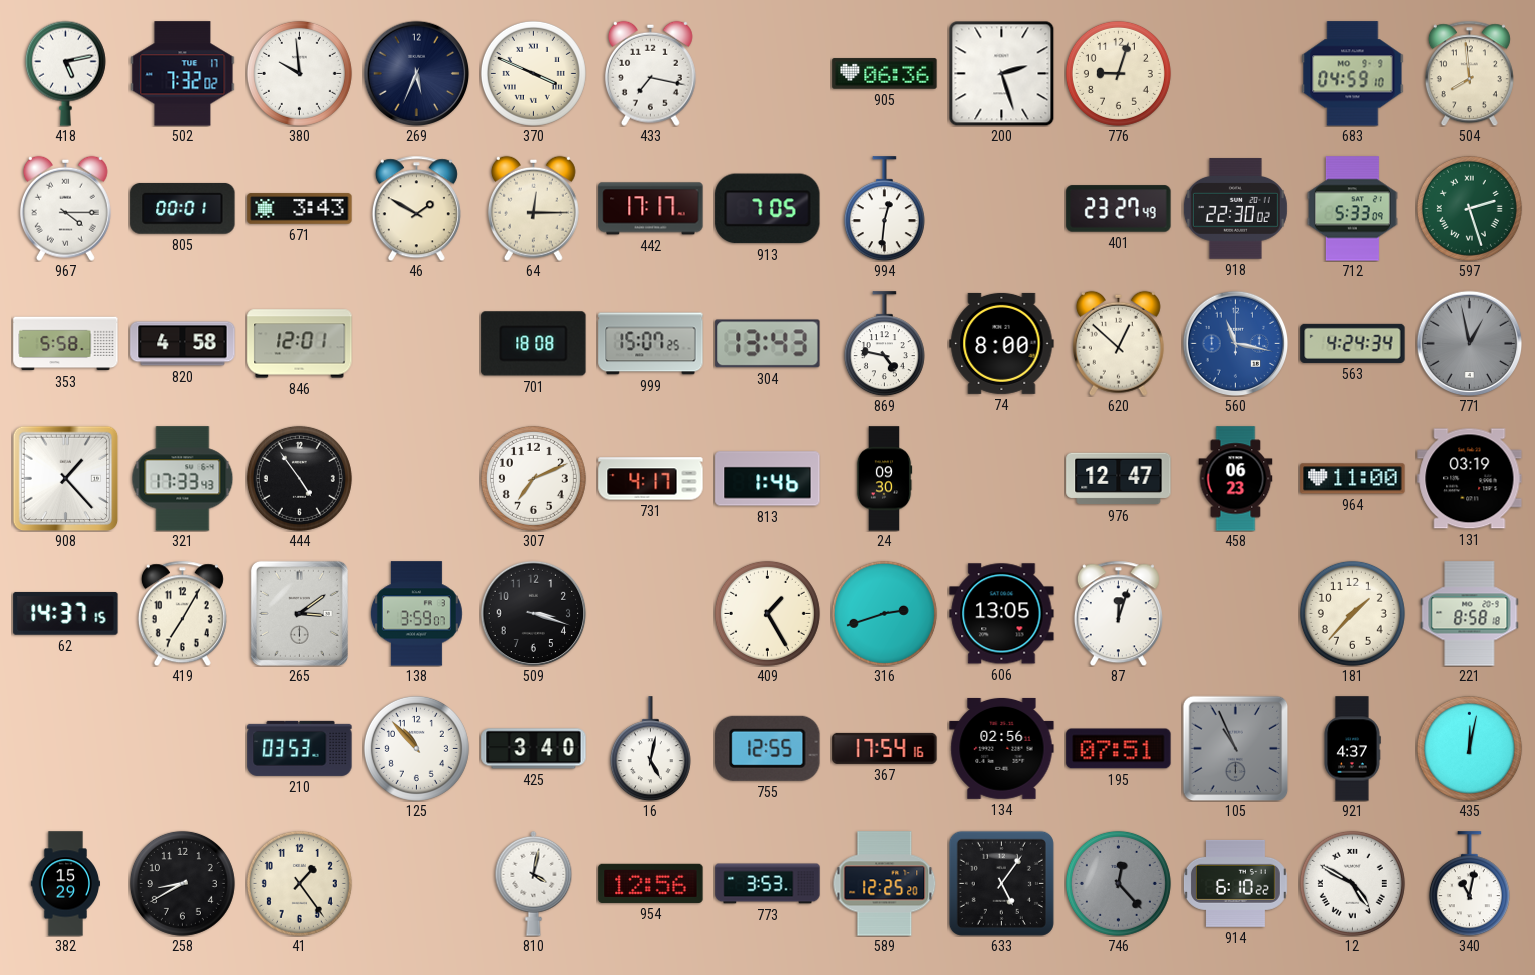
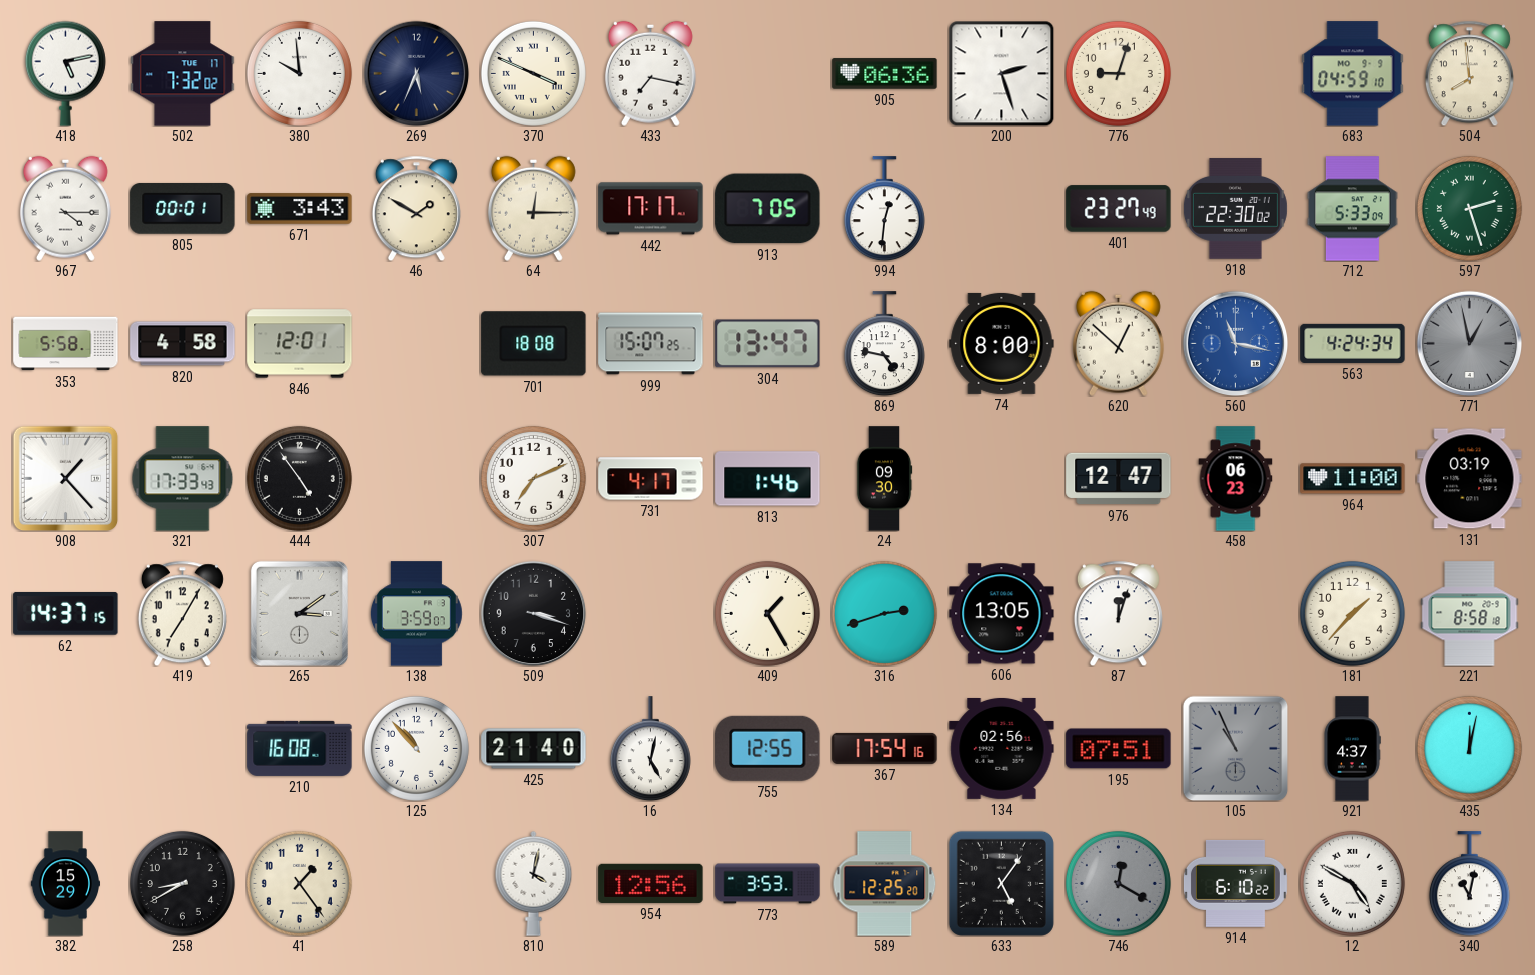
304: 13:43 -> 13:47
210: 03:53 -> 16:08
425: 3:40 -> 21:40
746: 12:23 -> 12:20
